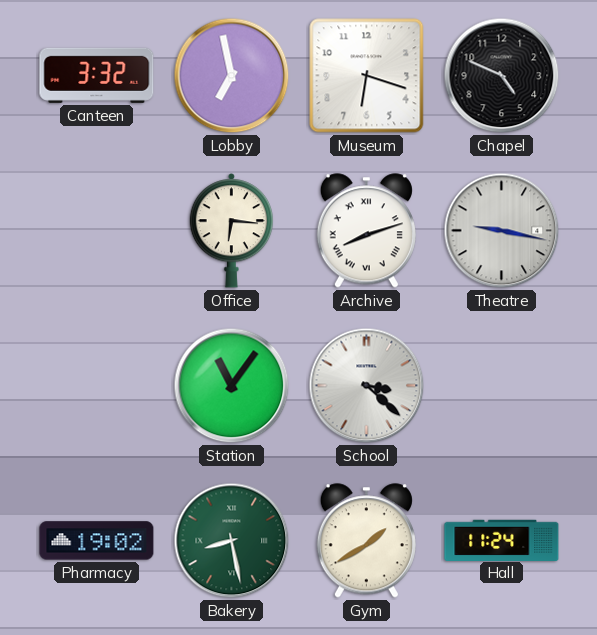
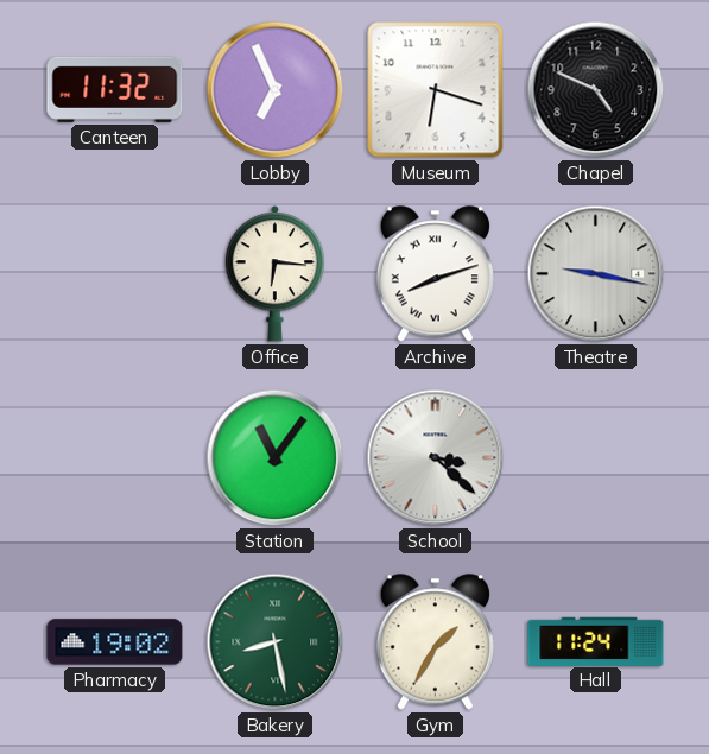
Canteen: 3:32 -> 11:32
Lobby: 6:58 -> 6:56
Gym: 1:40 -> 1:35
